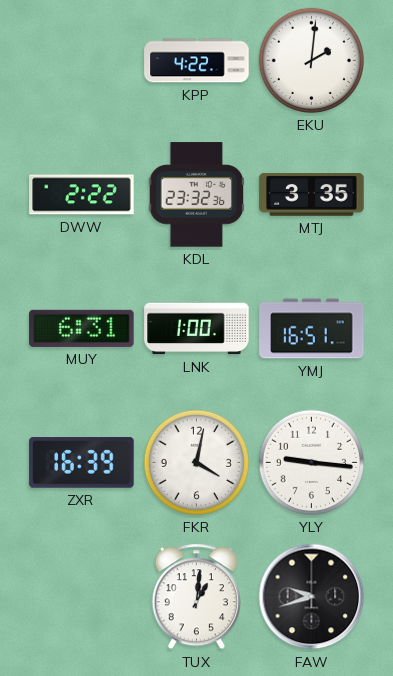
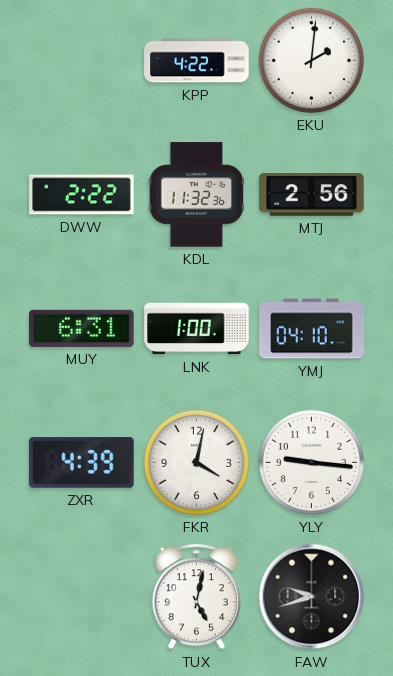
KDL: 23:32 -> 11:32
MTJ: 3:35 -> 2:56
YMJ: 16:51 -> 04:10
ZXR: 16:39 -> 4:39
TUX: 1:01 -> 5:02
